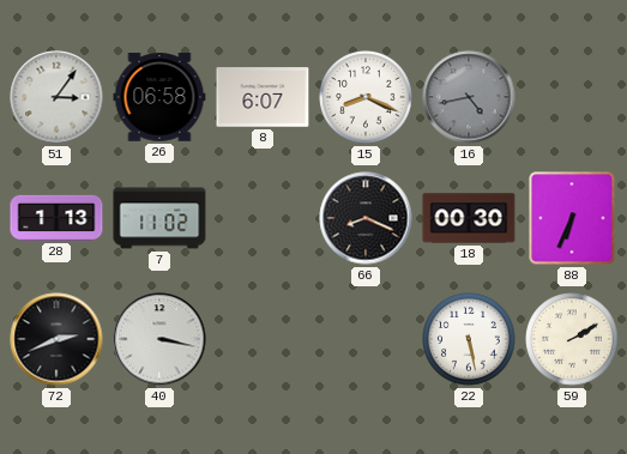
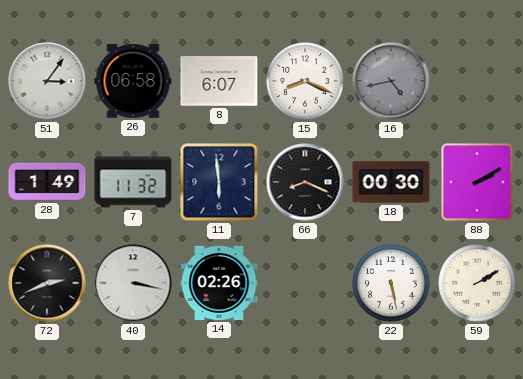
28: 1:13 -> 1:49
7: 11:02 -> 11:32
11: none -> 5:59
88: 6:34 -> 2:10
14: none -> 02:26
